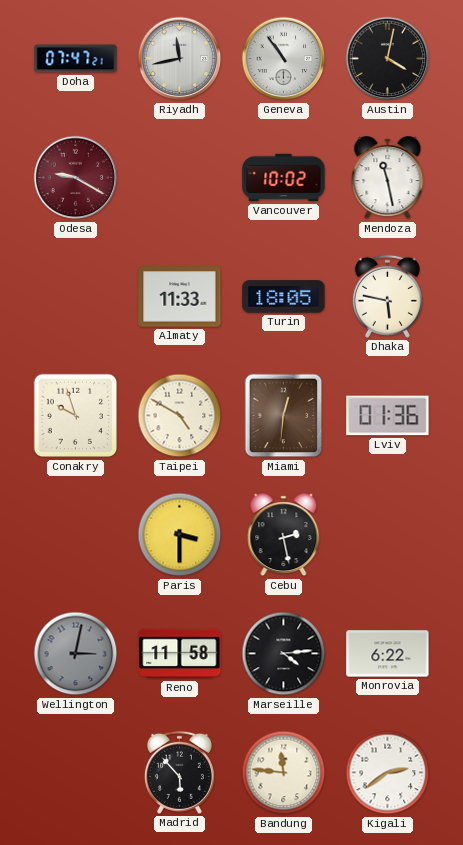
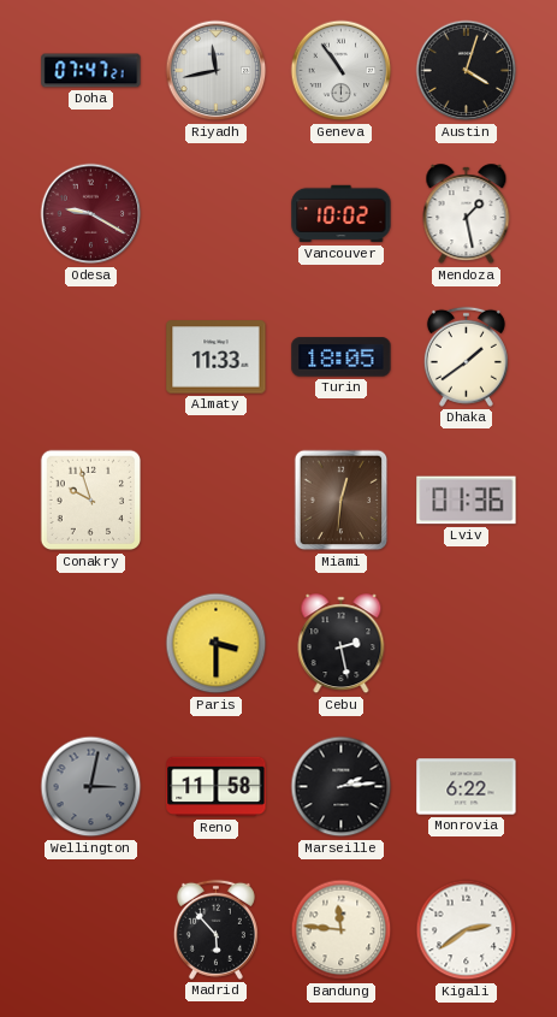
Austin: 4:02 -> 4:03
Mendoza: 11:28 -> 1:28
Dhaka: 5:47 -> 1:39
Taipei: 4:50 -> none
Marseille: 4:14 -> 2:14
